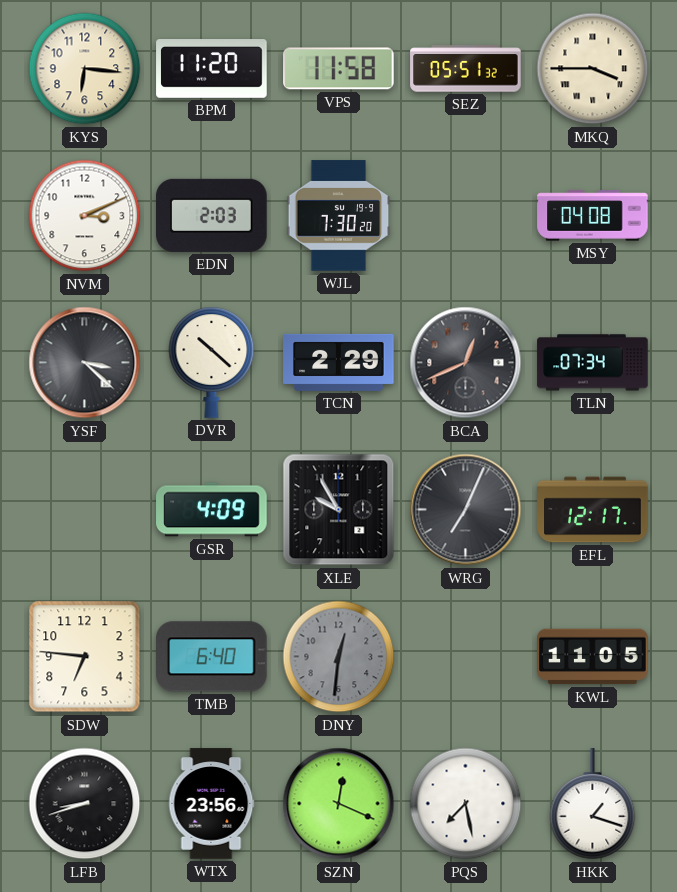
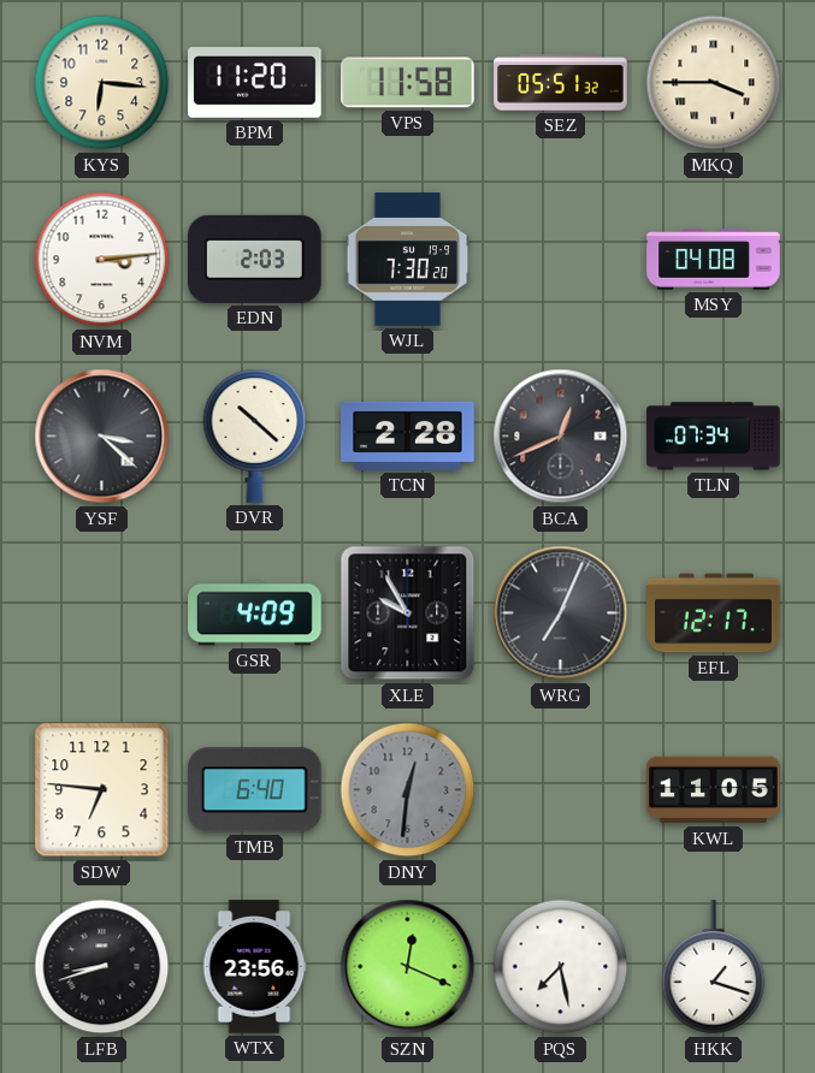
NVM: 3:11 -> 3:14
TCN: 2:29 -> 2:28
